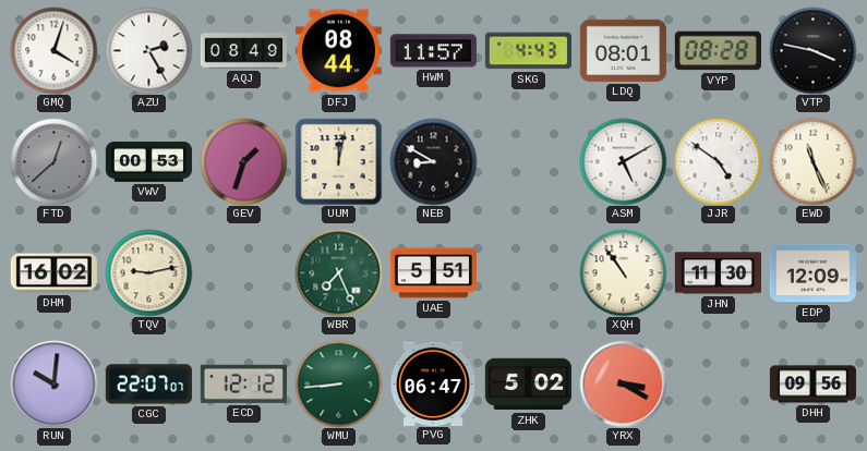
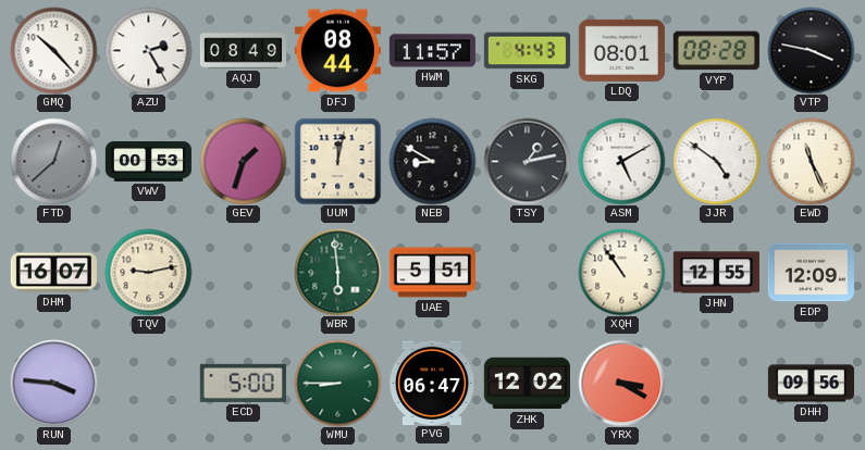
GMQ: 4:03 -> 10:23
TSY: none -> 1:13
DHM: 16:02 -> 16:07
WBR: 7:26 -> 5:59
JHN: 11:30 -> 12:55
RUN: 10:01 -> 3:46
CGC: 22:07 -> none
ECD: 12:12 -> 5:00
WMU: 8:44 -> 8:45
ZHK: 5:02 -> 12:02
